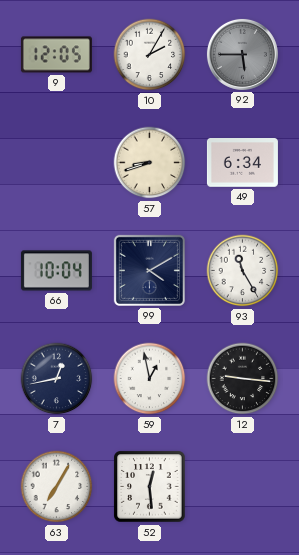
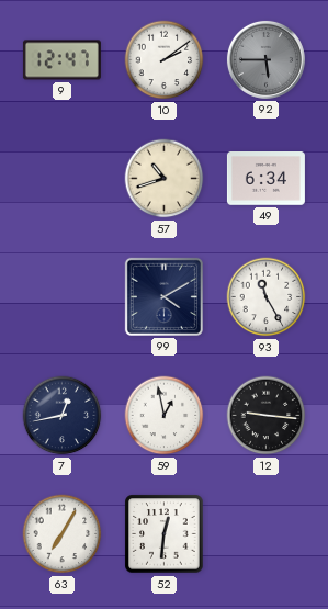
9: 12:05 -> 12:47
10: 2:05 -> 2:09
57: 8:42 -> 10:42
66: 10:04 -> none
52: 12:29 -> 12:31
